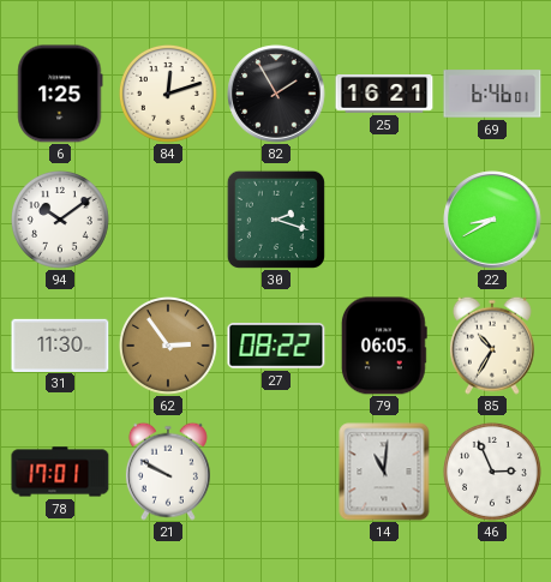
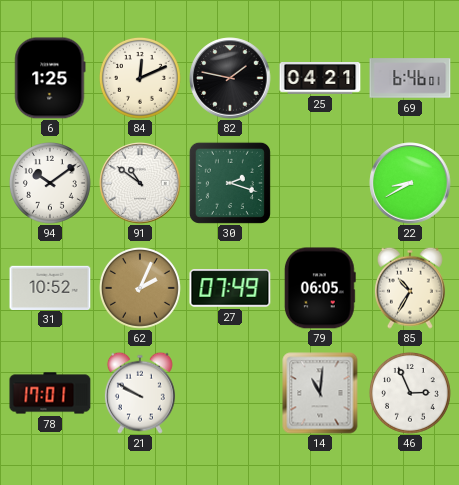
84: 12:12 -> 12:11
82: 1:55 -> 1:47
25: 16:21 -> 04:21
91: none -> 10:51
31: 11:30 -> 10:52
62: 2:54 -> 2:04
27: 08:22 -> 07:49
